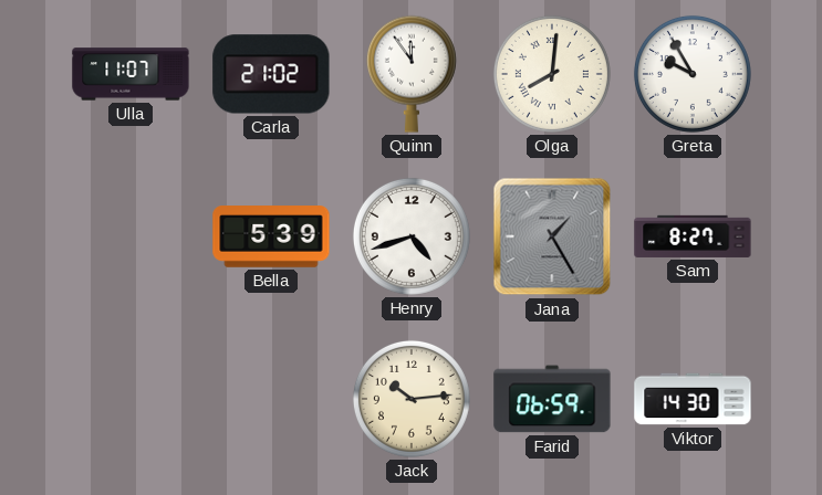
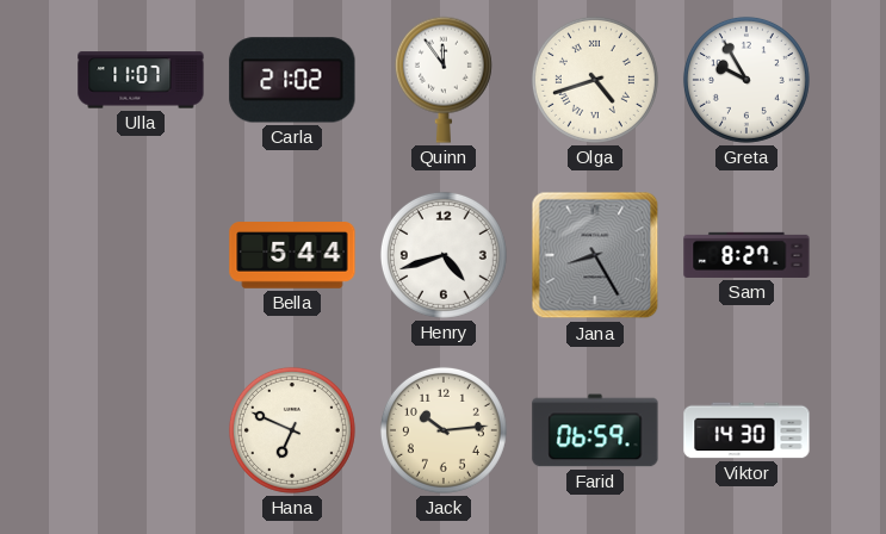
Olga: 8:01 -> 4:42
Bella: 5:39 -> 5:44
Jana: 1:25 -> 8:25
Hana: none -> 6:49
